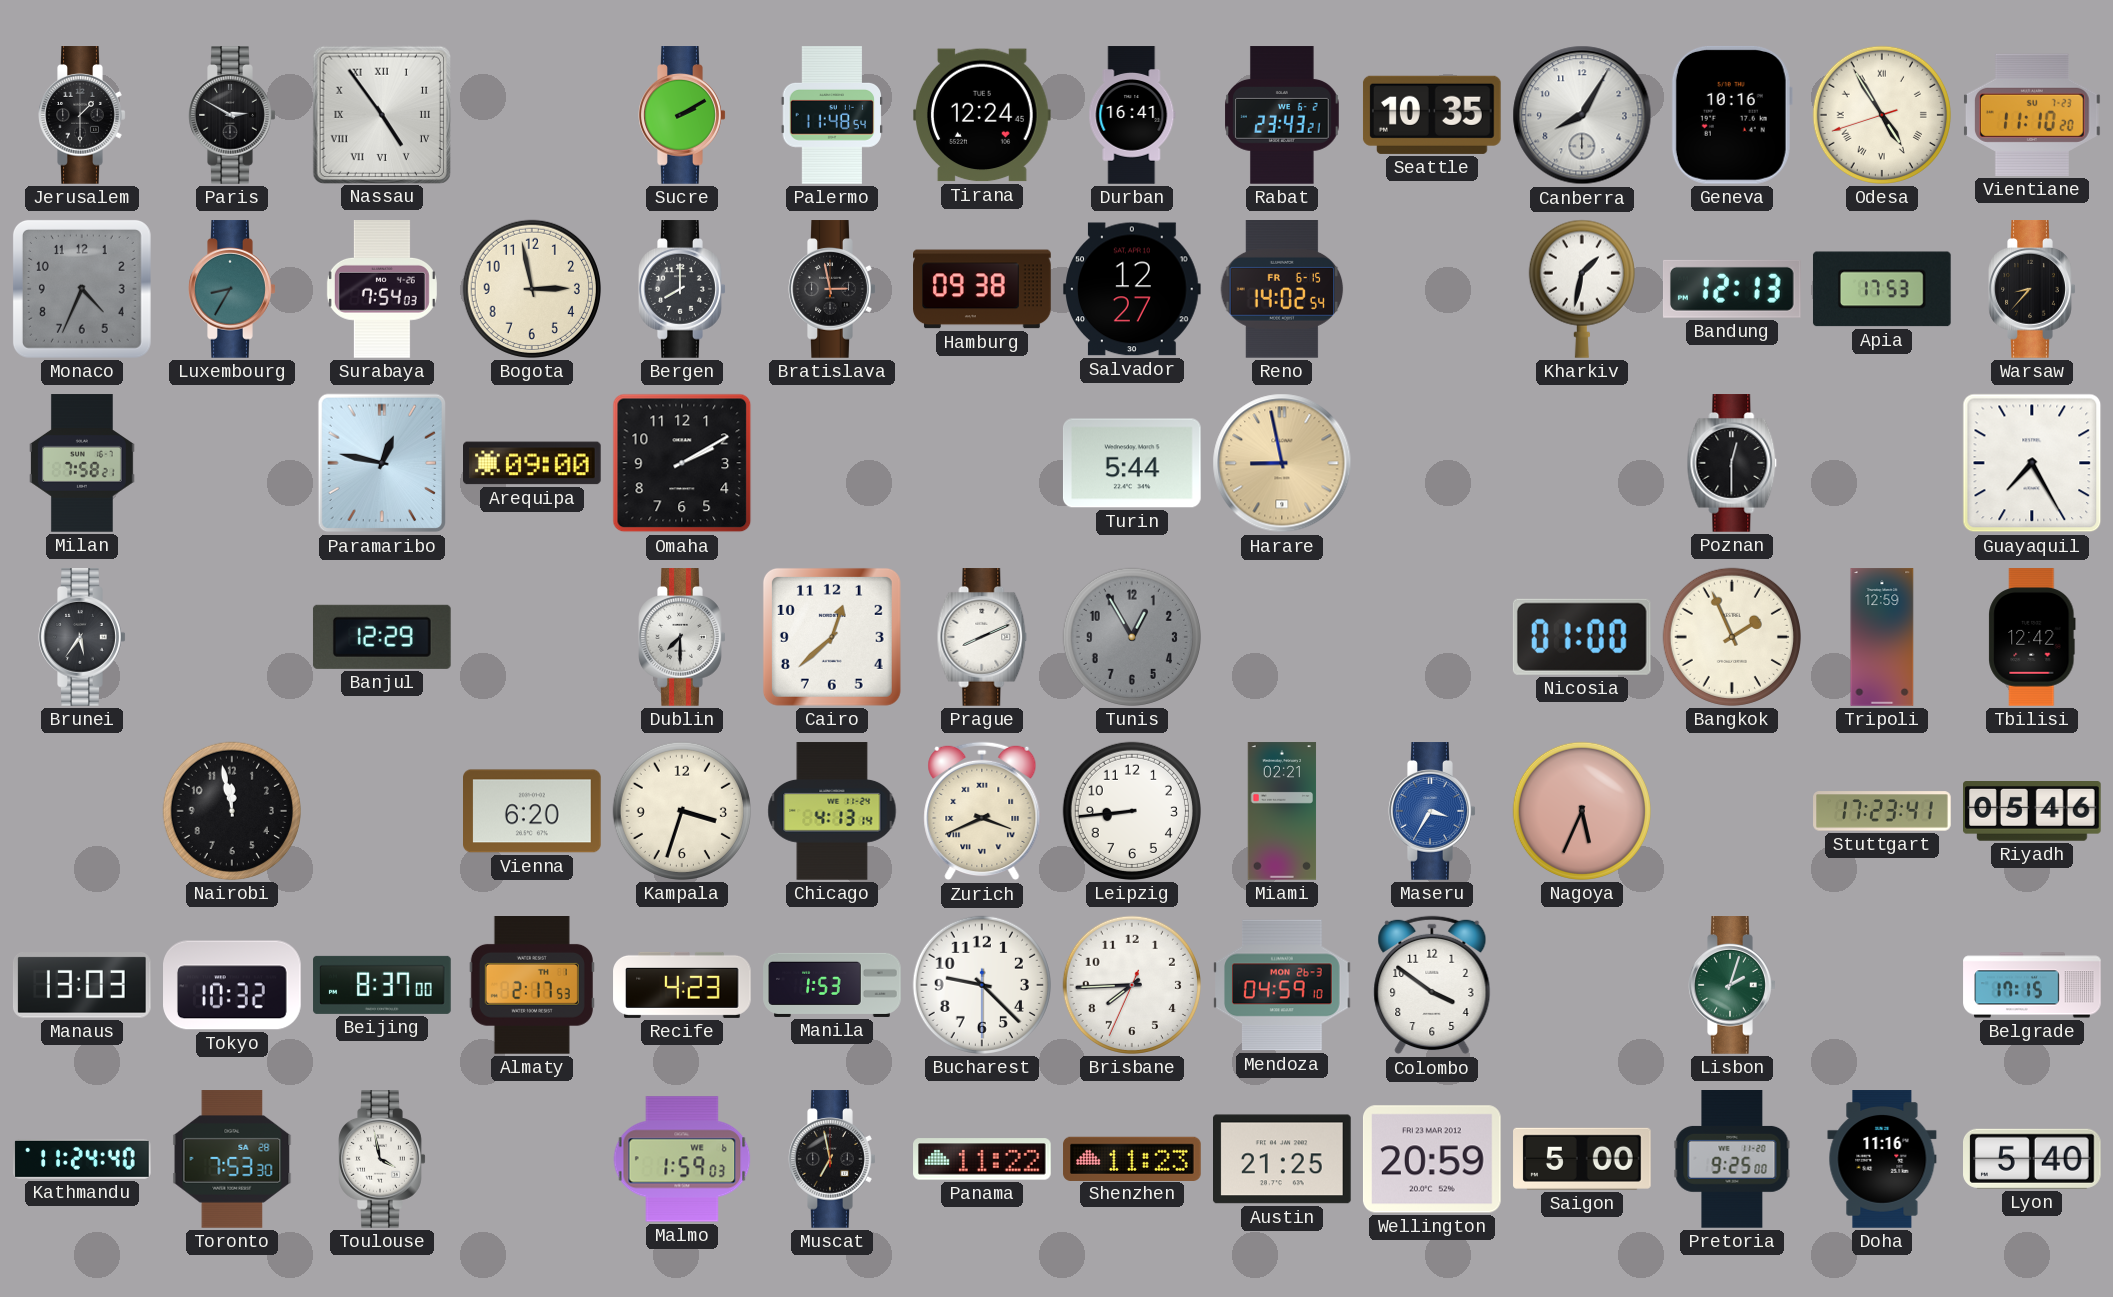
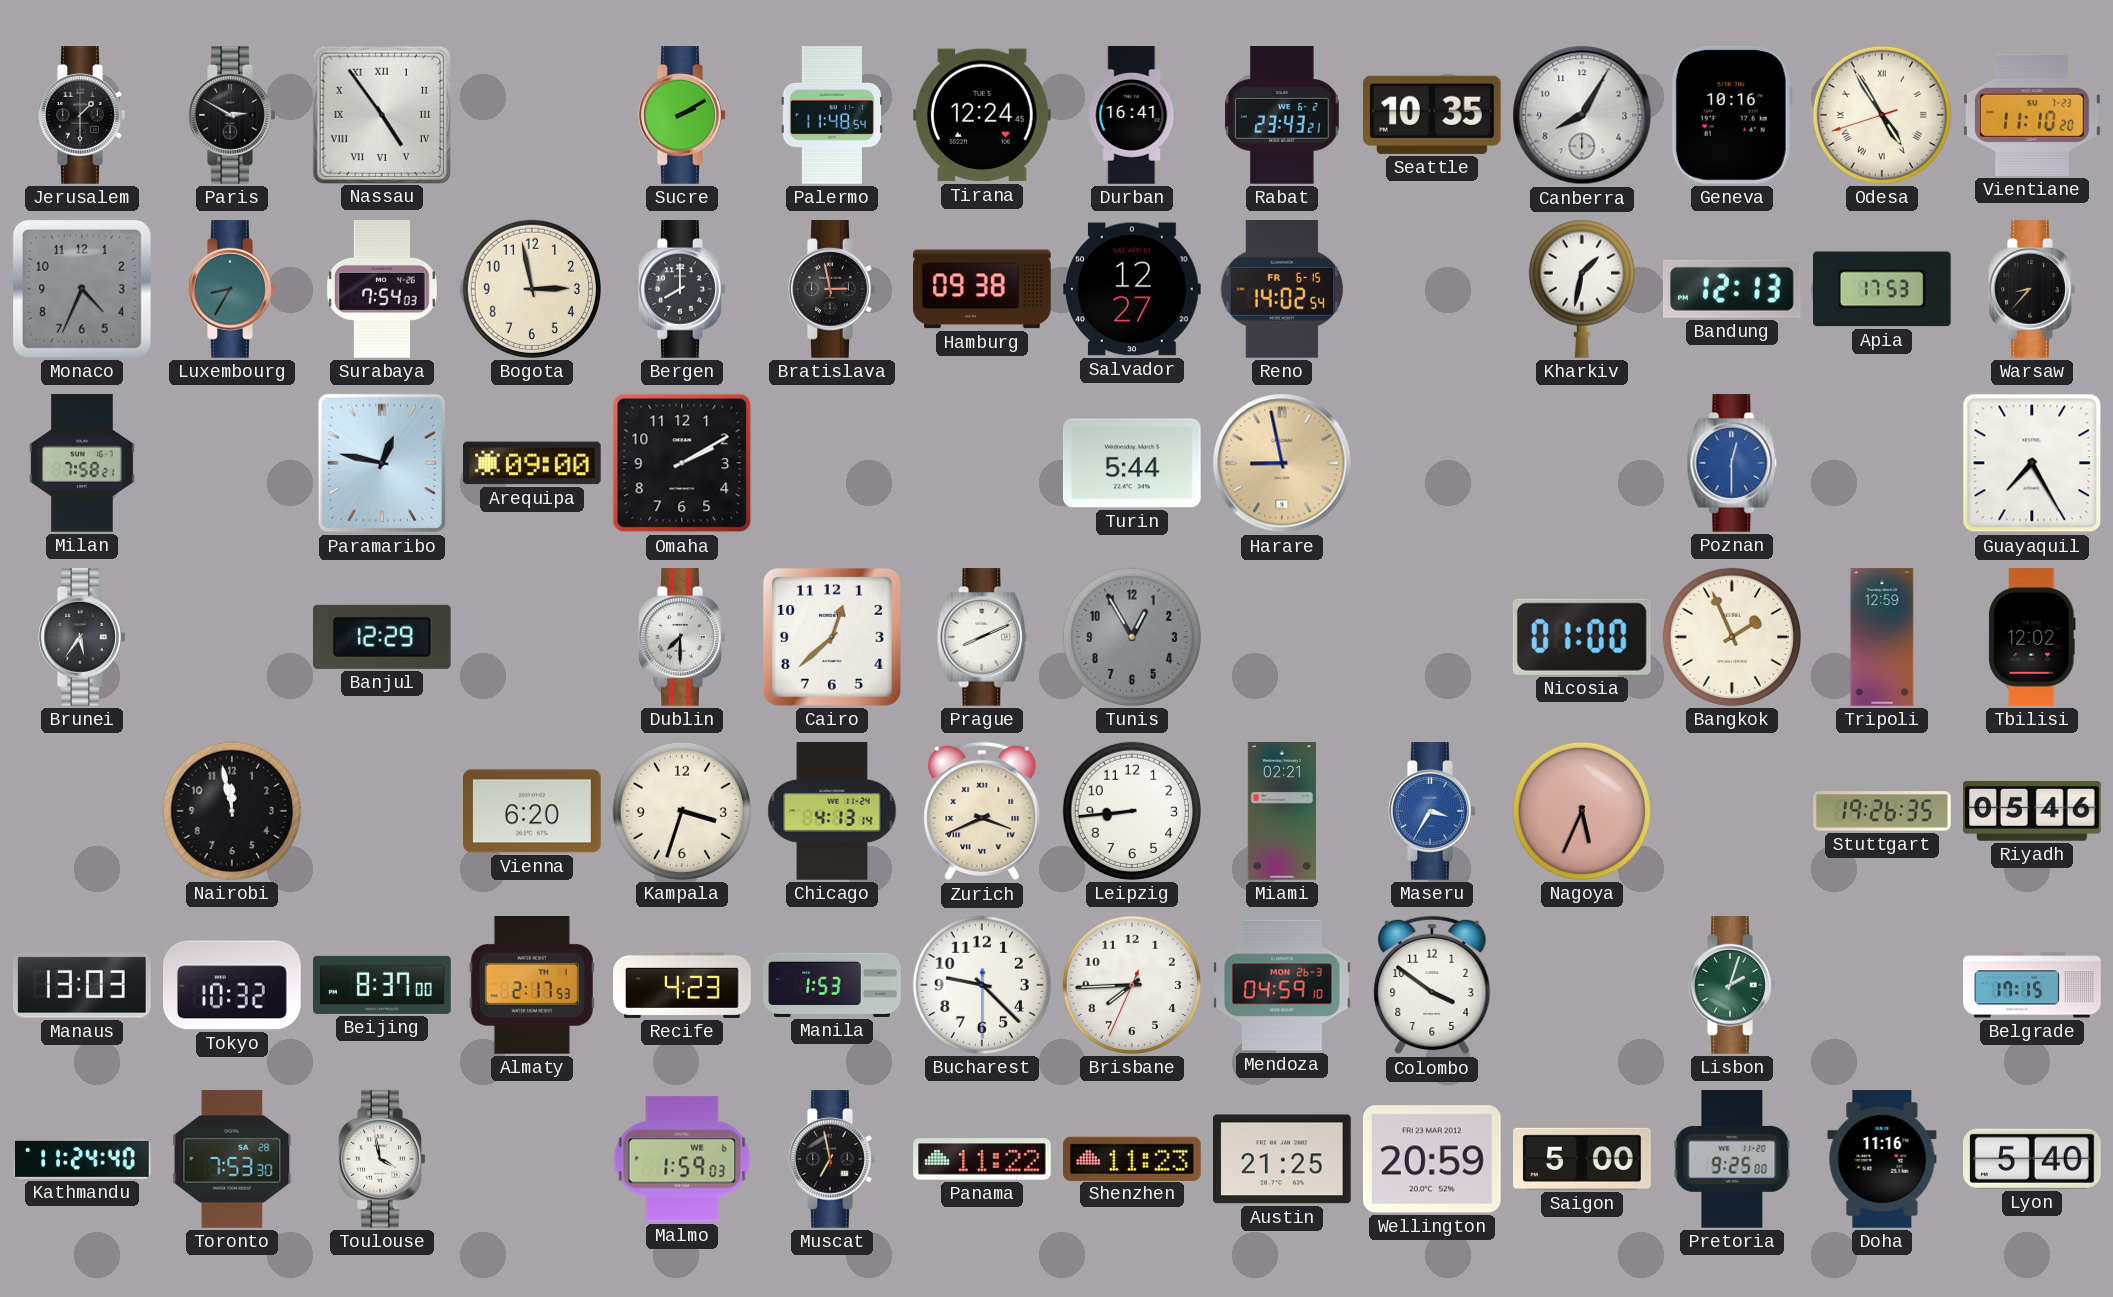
Poznan dial: black -> blue
Tbilisi: 12:42 -> 12:02
Stuttgart: 17:23 -> 19:26
